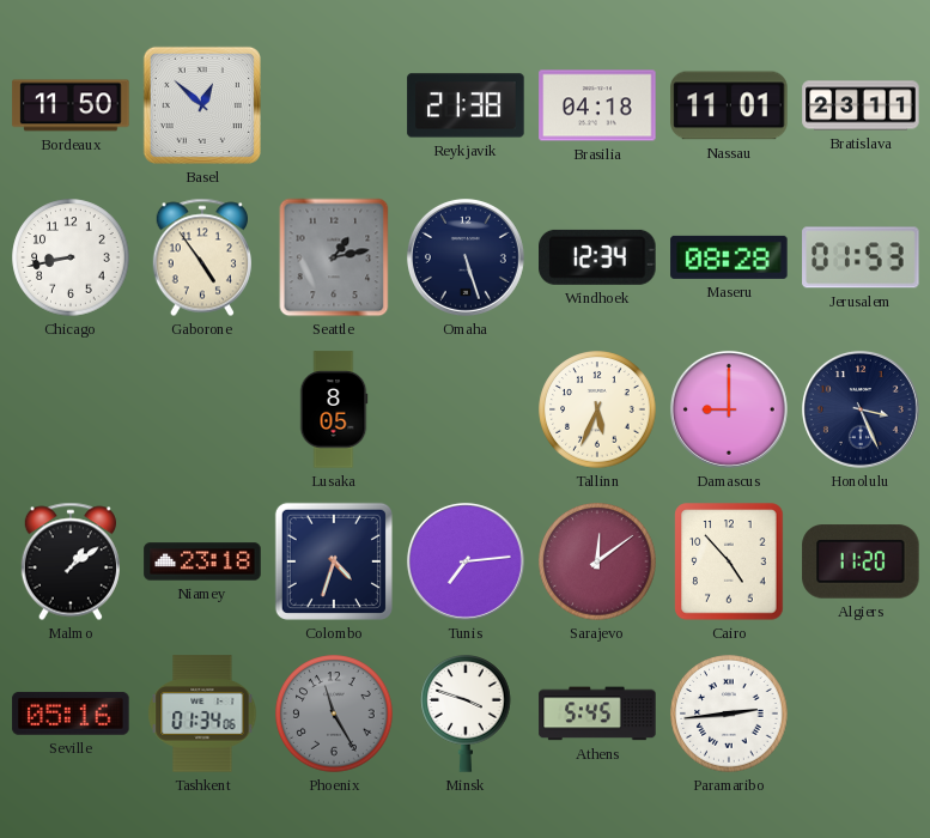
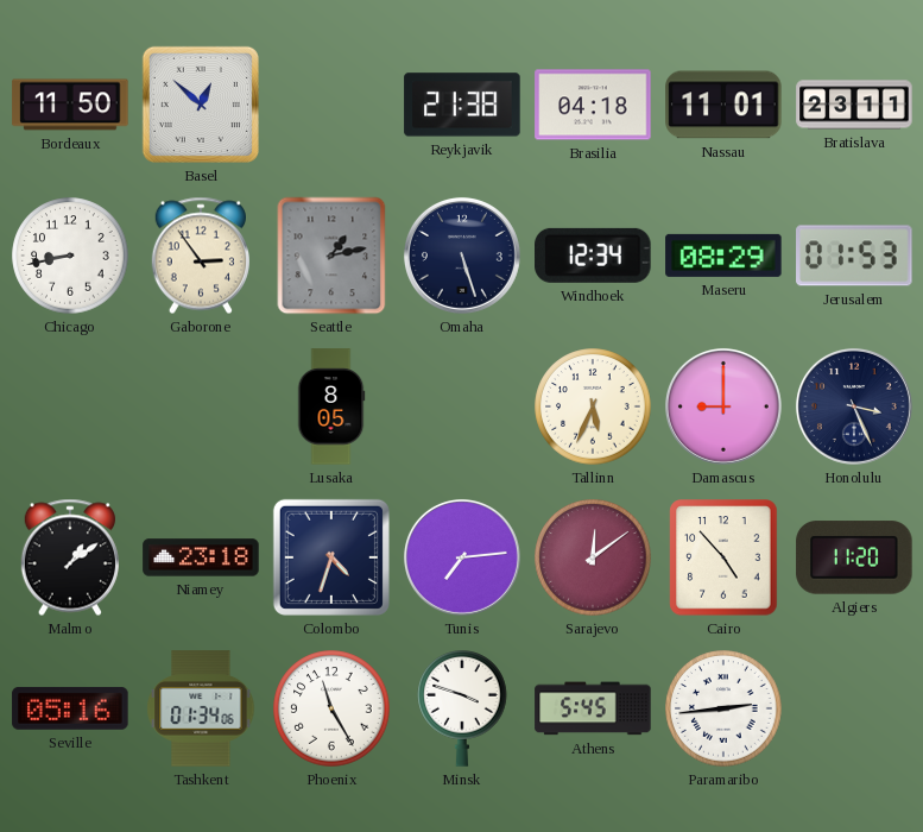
Gaborone: 4:54 -> 2:54
Maseru: 08:28 -> 08:29
Phoenix dial: grey -> white
